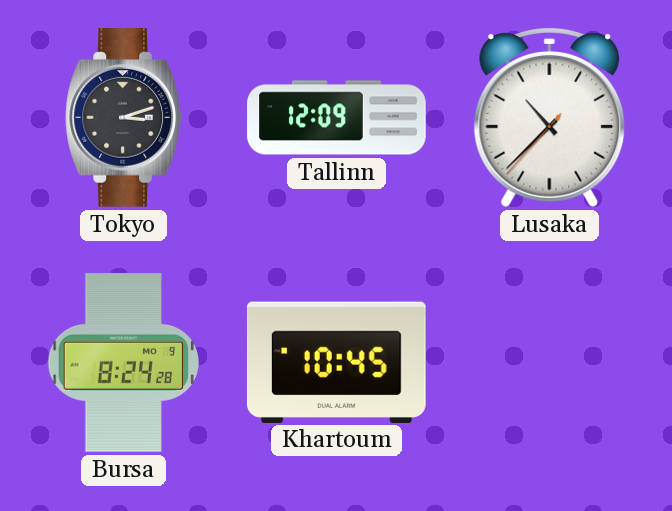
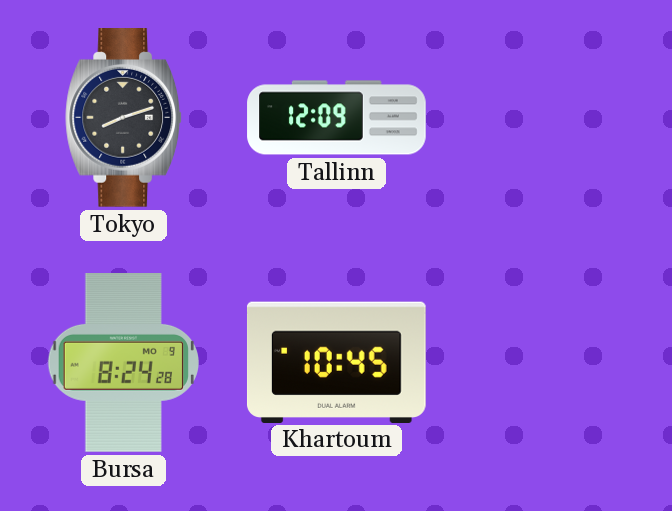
Tokyo: 3:12 -> 8:12
Lusaka: 10:37 -> none
